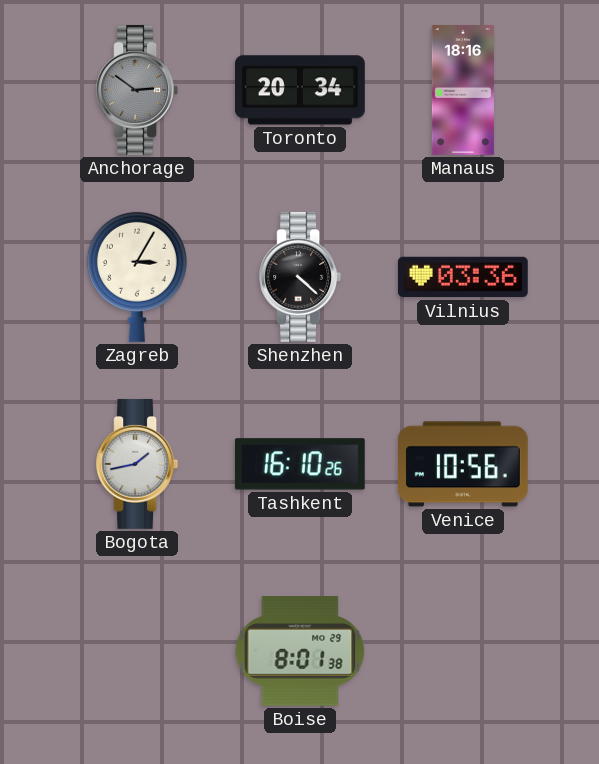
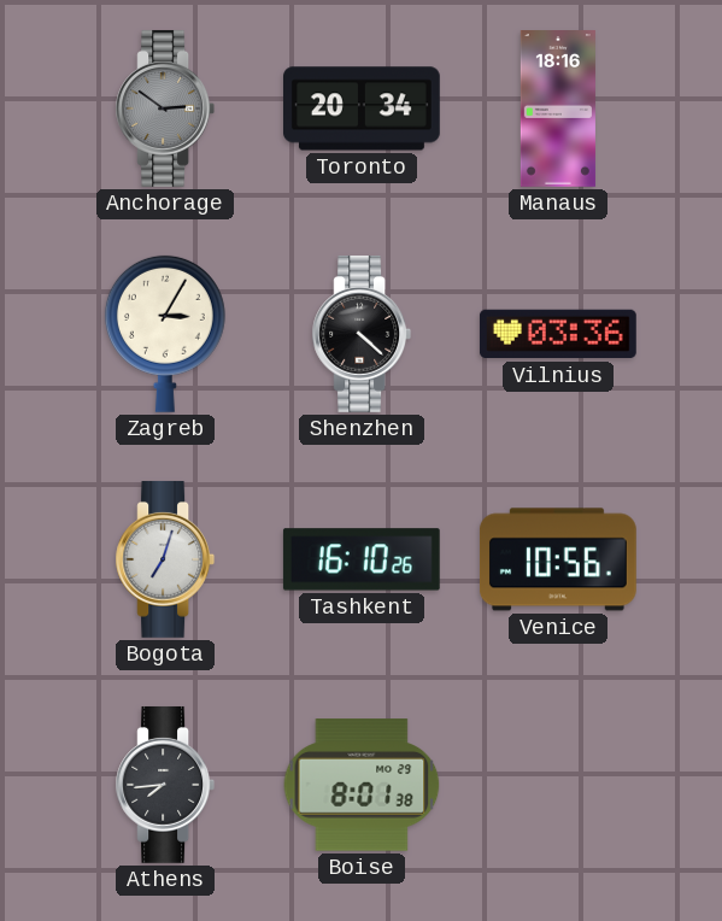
Bogota: 1:43 -> 7:03
Athens: none -> 7:44
